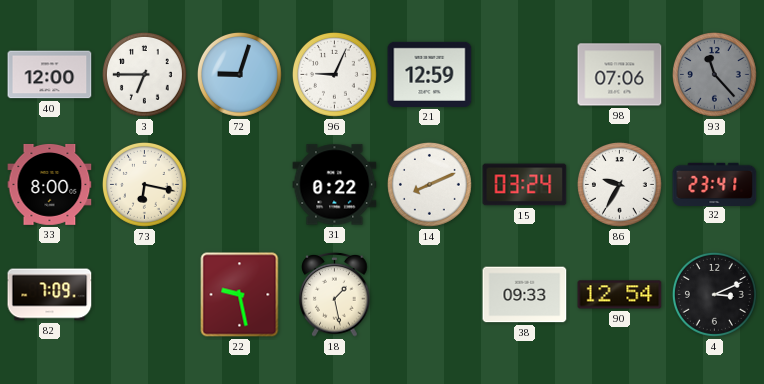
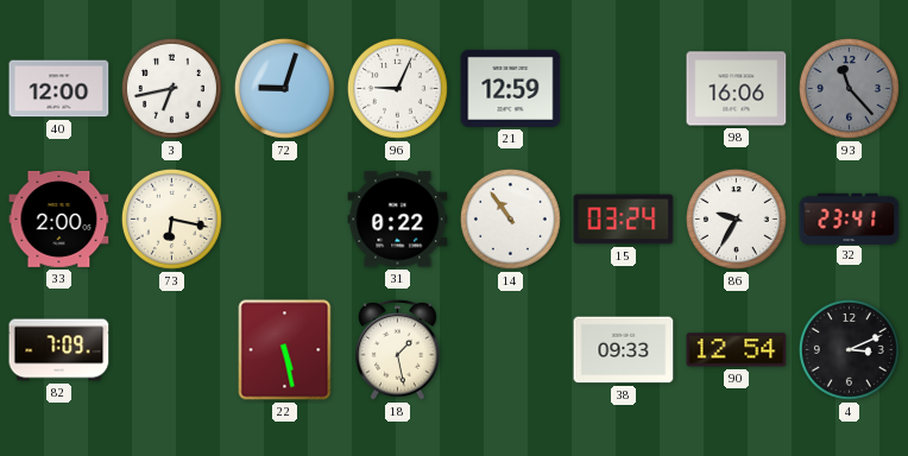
3: 6:45 -> 6:43
98: 07:06 -> 16:06
33: 8:00 -> 2:00
14: 8:11 -> 10:54
22: 9:28 -> 5:28
